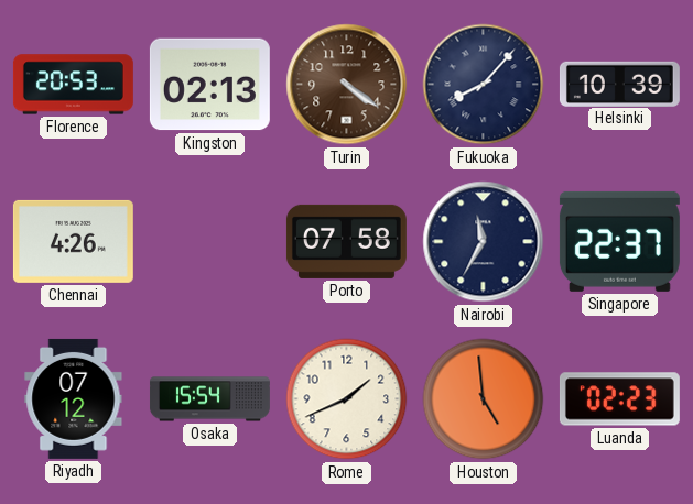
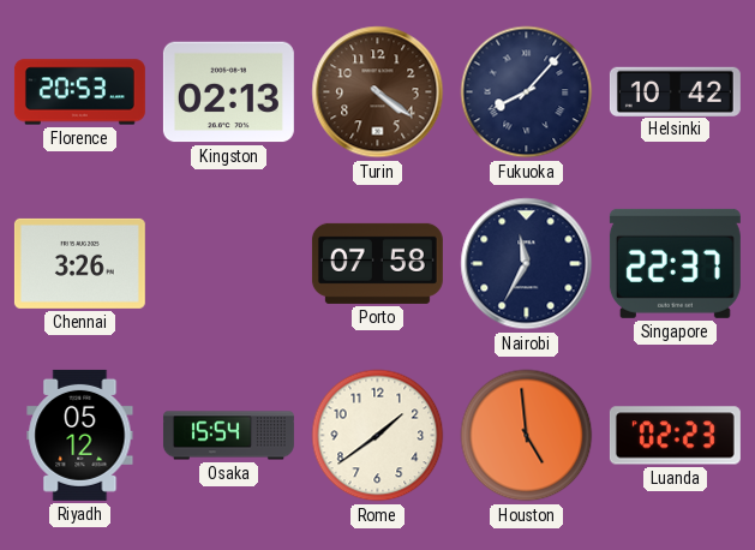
Helsinki: 10:39 -> 10:42
Chennai: 4:26 -> 3:26
Riyadh: 07:12 -> 05:12
Rome: 1:41 -> 1:39
